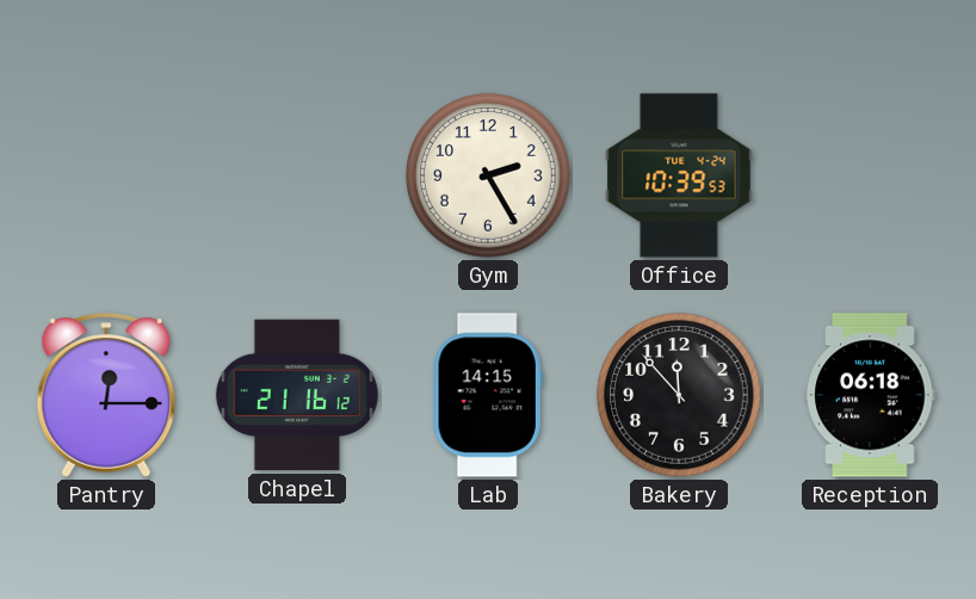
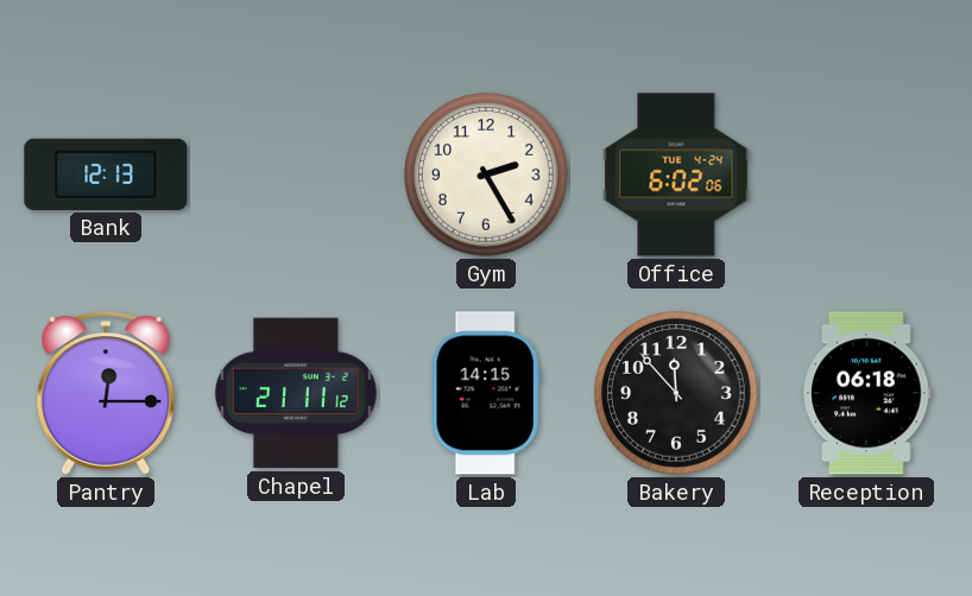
Bank: none -> 12:13
Office: 10:39 -> 6:02
Chapel: 21:16 -> 21:11
